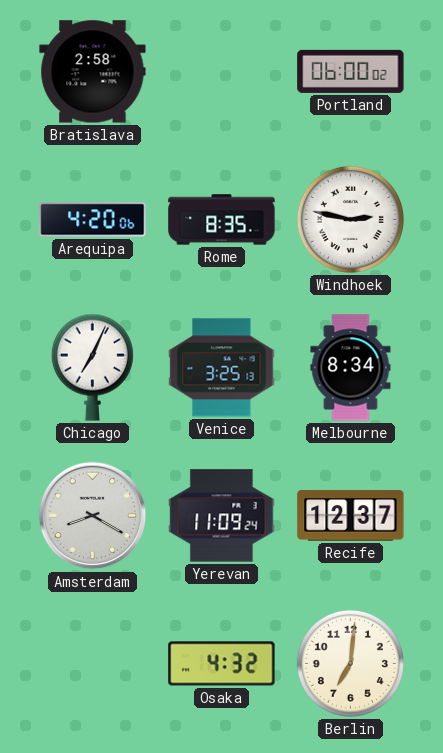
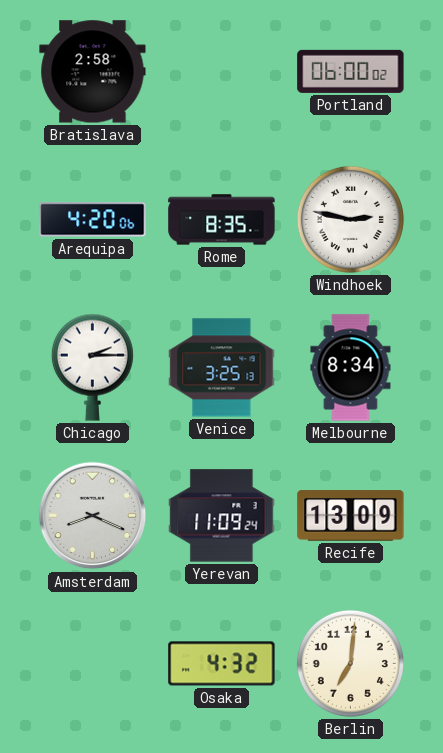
Chicago: 7:04 -> 2:15
Amsterdam: 8:20 -> 8:19
Recife: 12:37 -> 13:09
